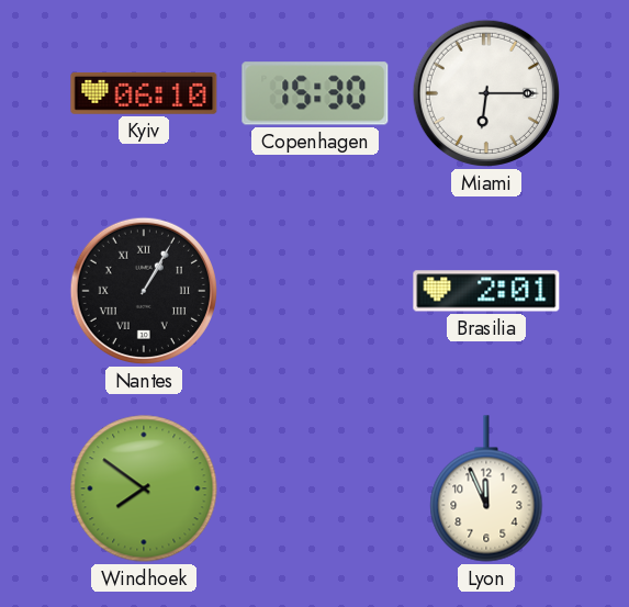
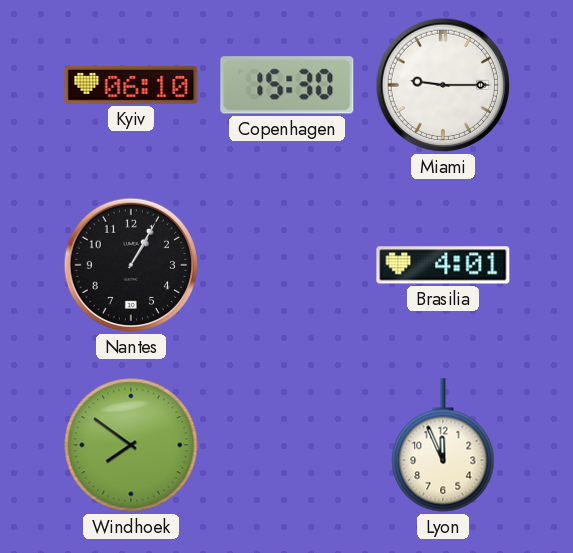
Miami: 6:15 -> 9:15
Nantes numerals: Roman -> Arabic
Brasilia: 2:01 -> 4:01
